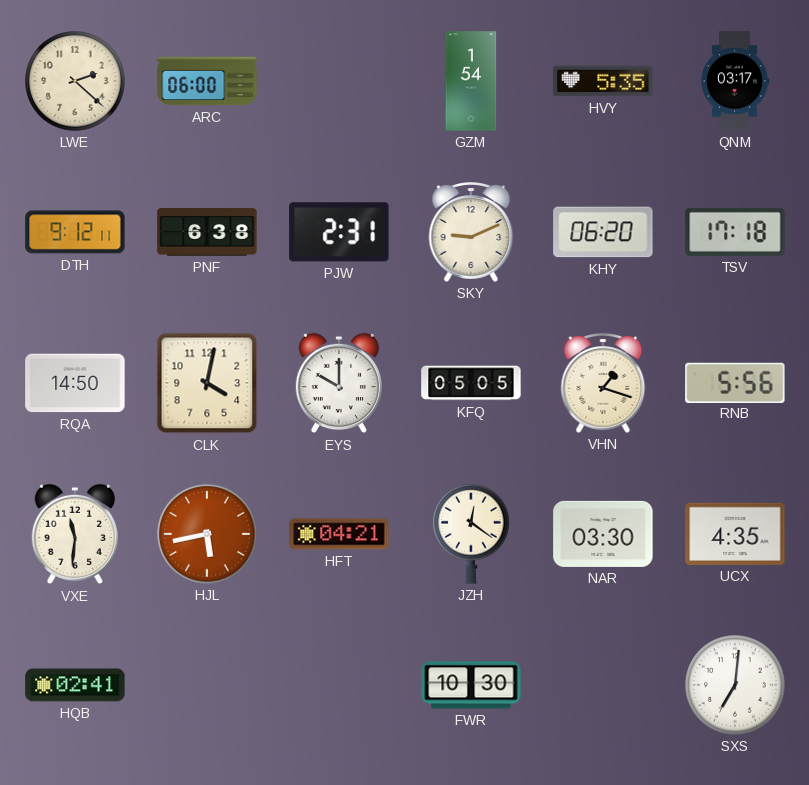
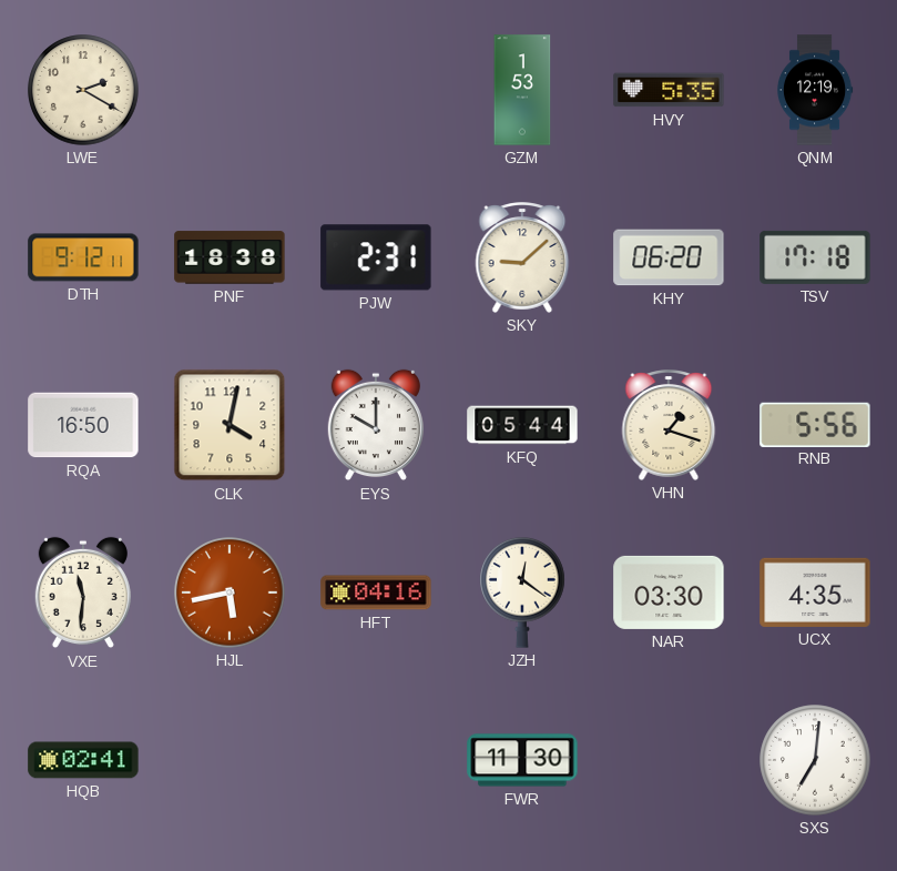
LWE: 2:22 -> 2:20
ARC: 06:00 -> none
GZM: 1:54 -> 1:53
QNM: 03:17 -> 12:19
PNF: 6:38 -> 18:38
SKY: 9:11 -> 9:08
RQA: 14:50 -> 16:50
KFQ: 05:05 -> 05:44
HFT: 04:21 -> 04:16
FWR: 10:30 -> 11:30
